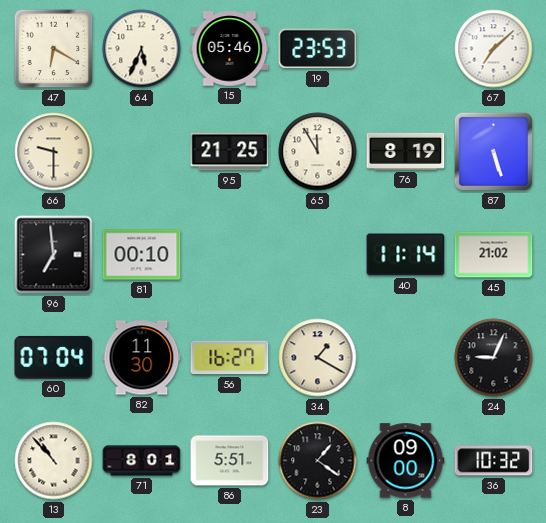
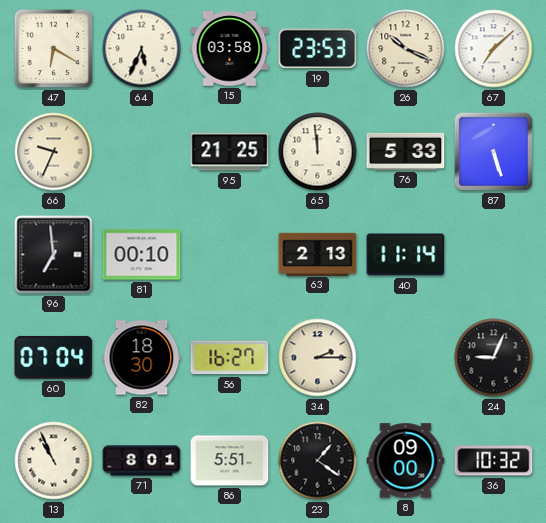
15: 05:46 -> 03:58
26: none -> 10:19
66: 9:30 -> 9:34
65: 11:55 -> 11:59
76: 8:19 -> 5:33
63: none -> 2:13
45: 21:02 -> none
82: 11:30 -> 18:30
34: 1:20 -> 2:15
13: 10:53 -> 10:56
